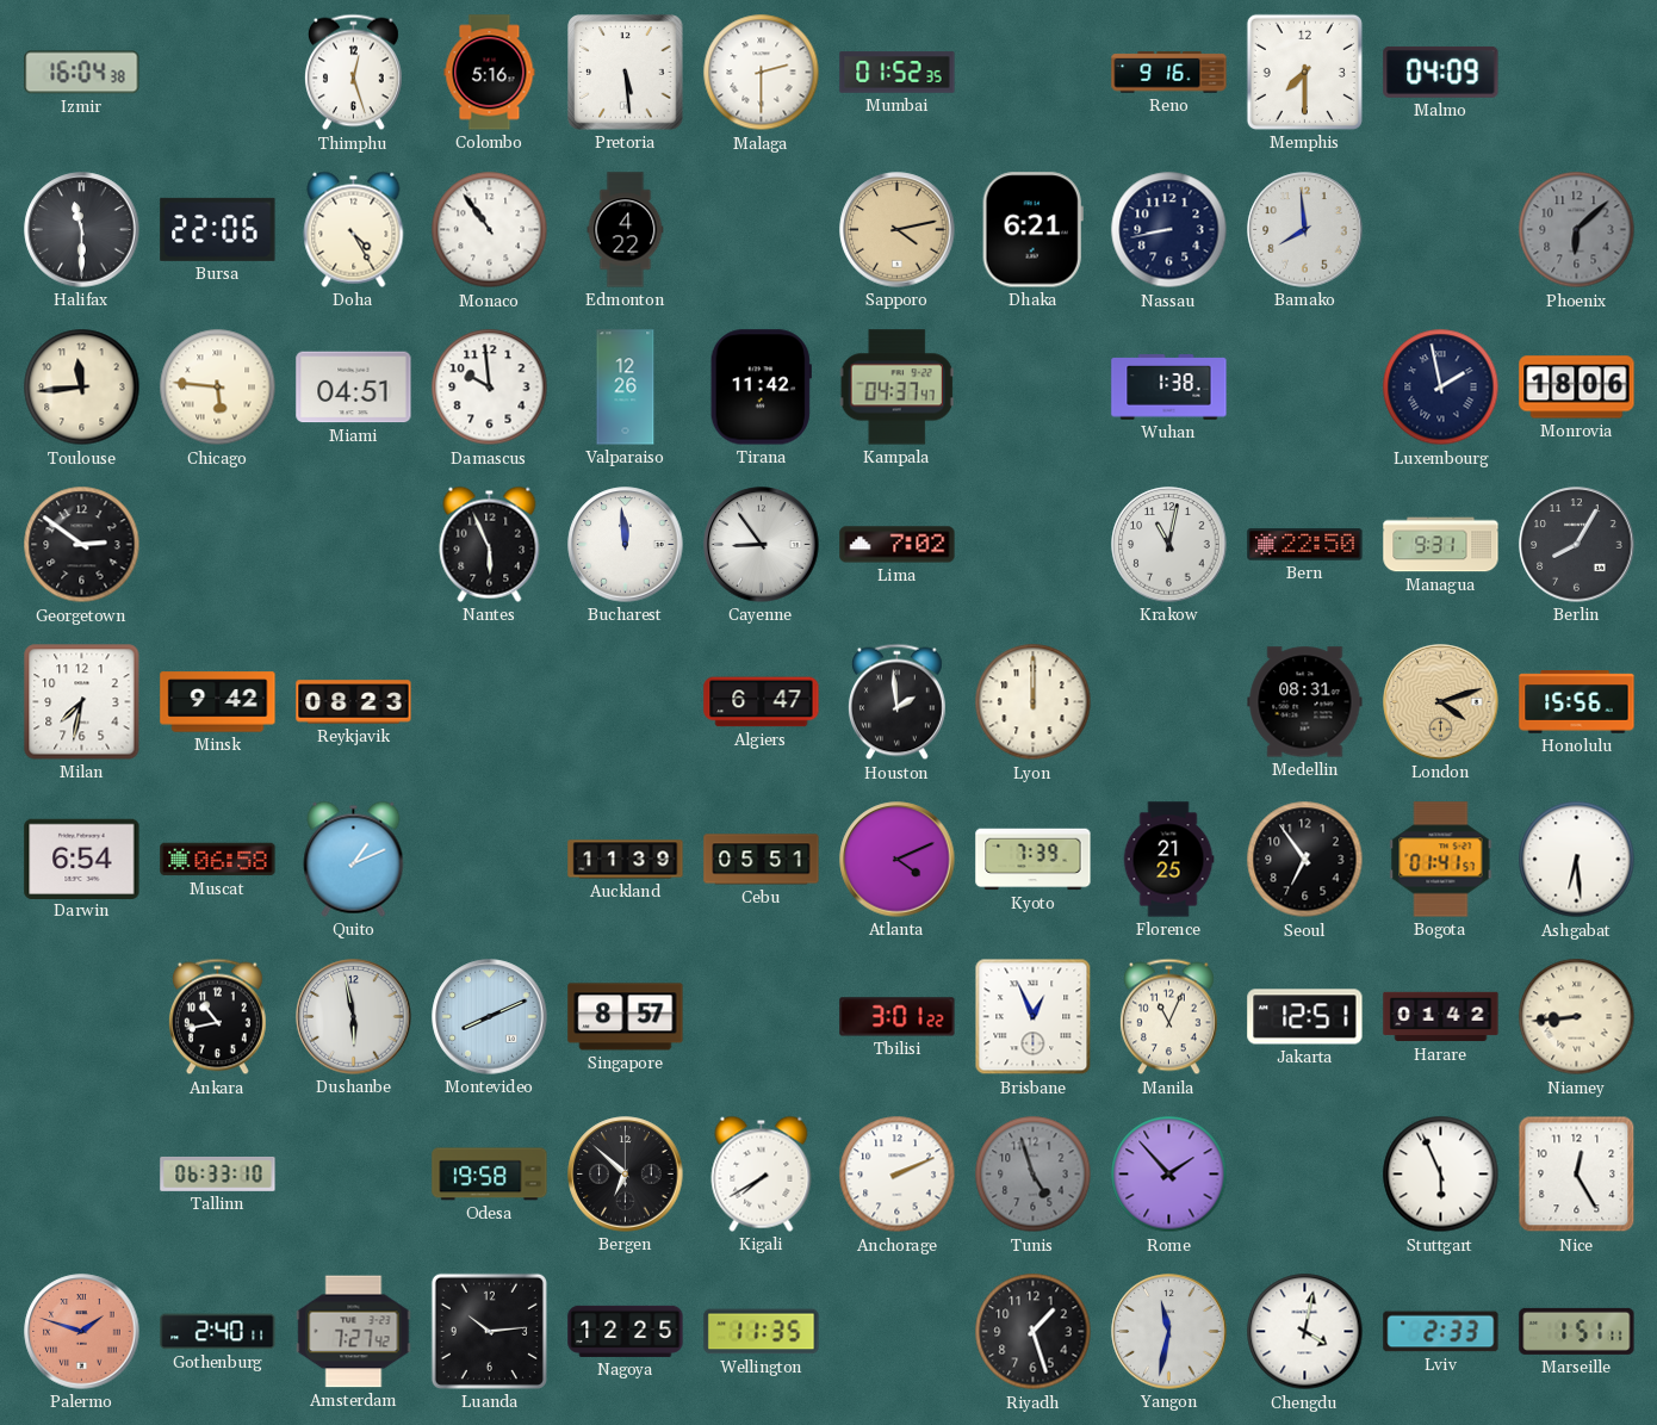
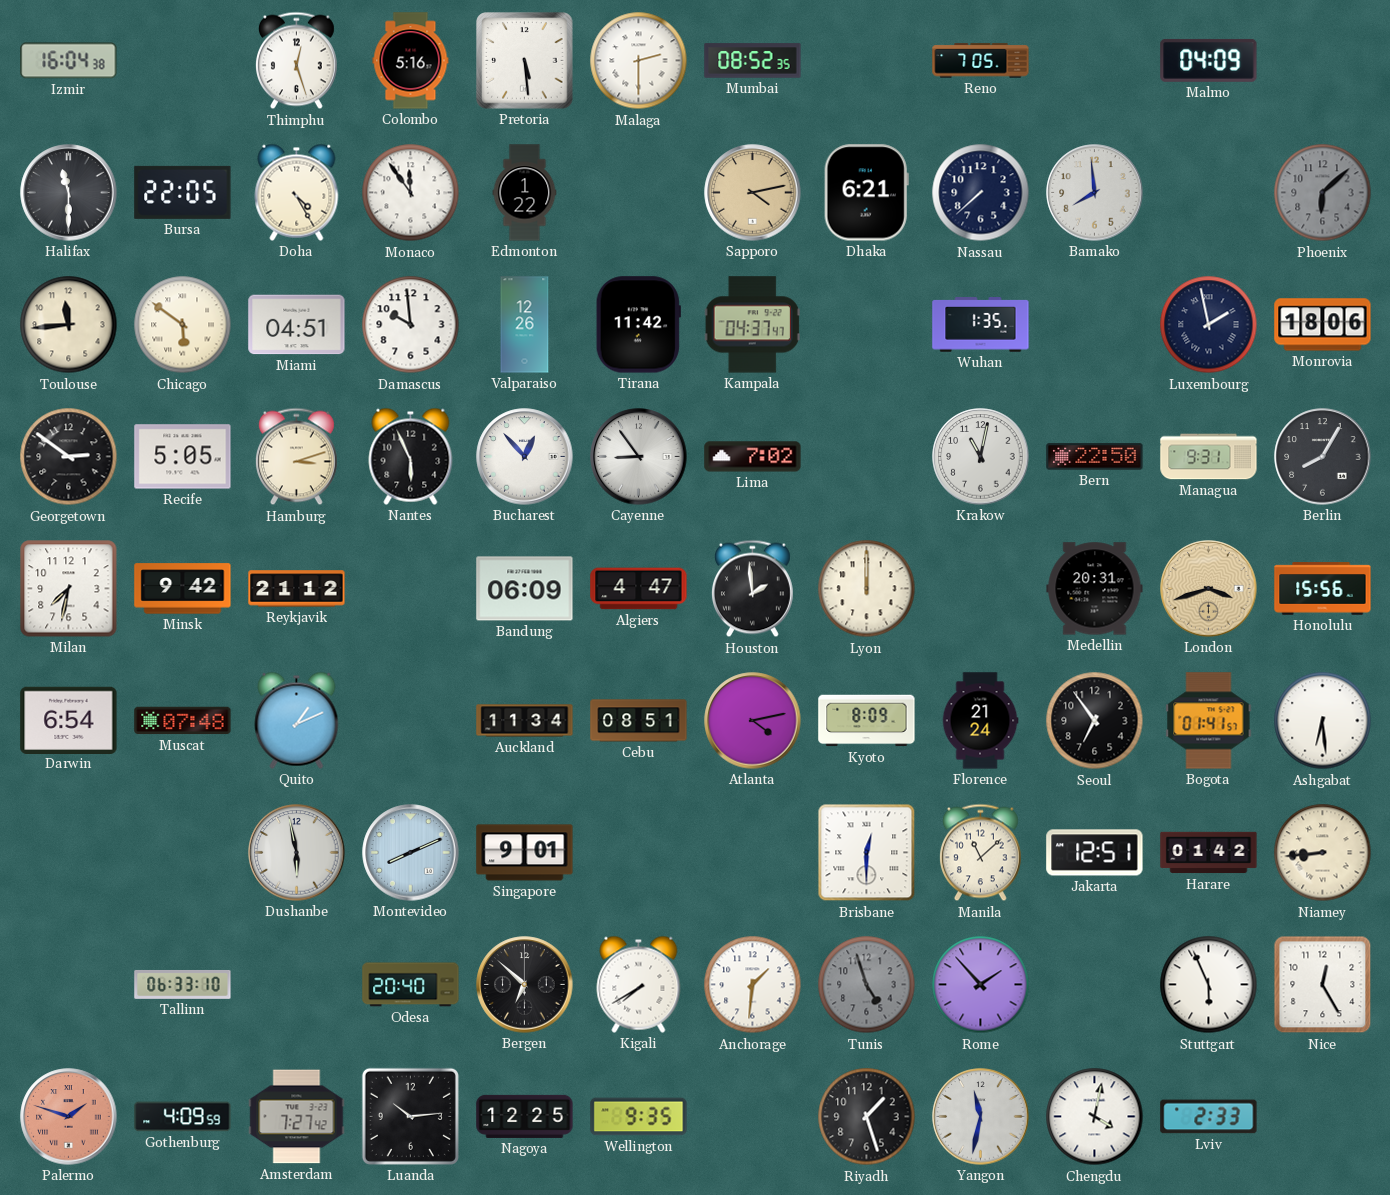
Mumbai: 01:52 -> 08:52
Reno: 9:16 -> 7:05
Memphis: 7:30 -> none
Bursa: 22:06 -> 22:05
Monaco: 10:54 -> 11:54
Edmonton: 4:22 -> 1:22
Nassau: 8:43 -> 7:38
Chicago: 5:46 -> 5:51
Wuhan: 1:38 -> 1:35
Recife: none -> 5:05
Hamburg: none -> 3:12
Bucharest: 11:59 -> 12:53
Reykjavik: 08:23 -> 21:12
Bandung: none -> 06:09
Algiers: 6:47 -> 4:47
Medellin: 08:31 -> 20:31
London: 4:12 -> 3:42
Muscat: 06:58 -> 07:48
Auckland: 11:39 -> 11:34
Cebu: 05:51 -> 08:51
Atlanta: 4:11 -> 4:13
Kyoto: 7:39 -> 8:09
Florence: 21:25 -> 21:24
Ankara: 10:43 -> none
Singapore: 8:57 -> 9:01
Tbilisi: 3:01 -> none
Brisbane: 12:56 -> 12:30
Manila: 11:04 -> 11:08
Odesa: 19:58 -> 20:40
Anchorage: 2:11 -> 1:31
Gothenburg: 2:40 -> 4:09
Wellington: 11:35 -> 9:35
Marseille: 1:51 -> none
